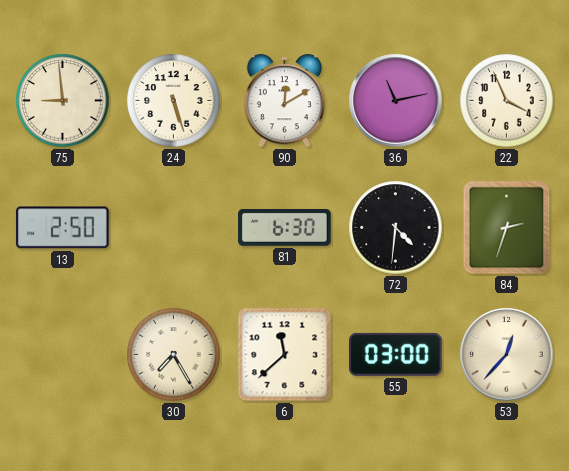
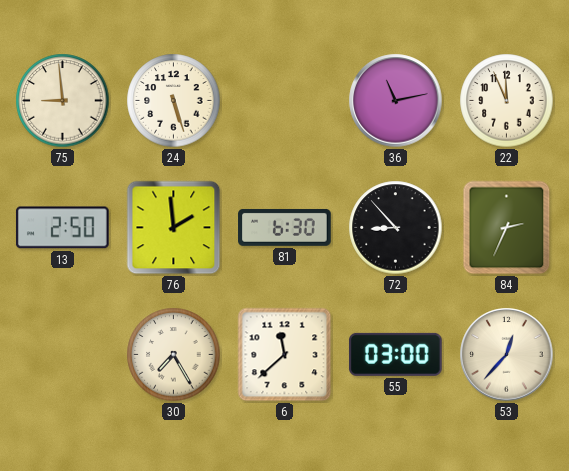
90: 12:10 -> none
22: 3:56 -> 11:56
76: none -> 1:59
72: 4:31 -> 8:53
84: 2:33 -> 2:34
